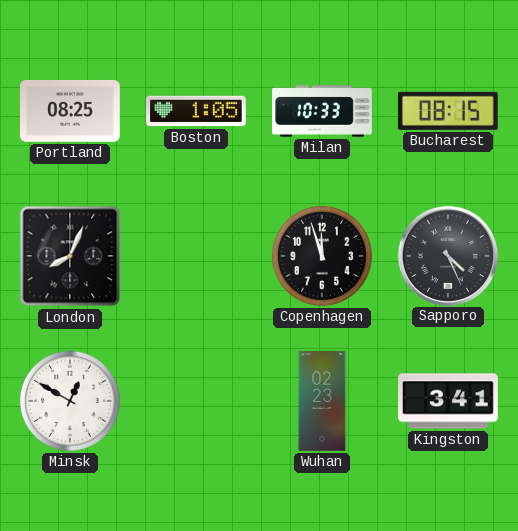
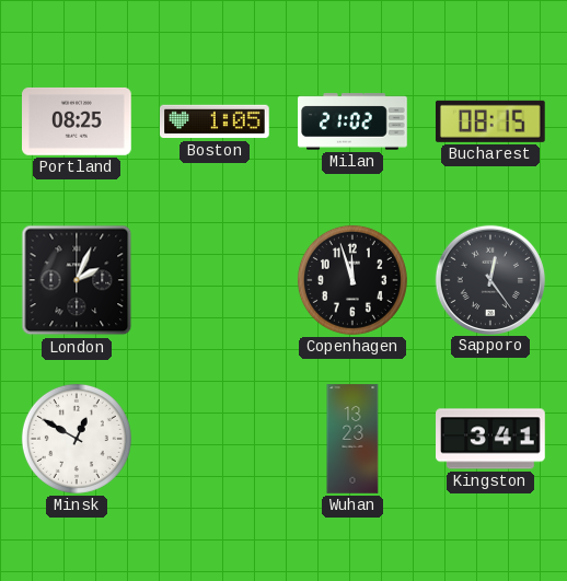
Milan: 10:33 -> 21:02
London: 8:04 -> 2:04
Sapporo: 4:26 -> 12:24
Wuhan: 02:23 -> 13:23
